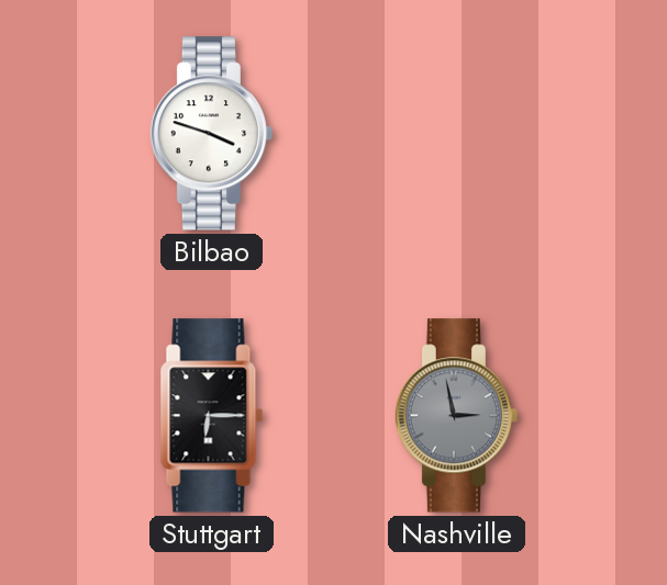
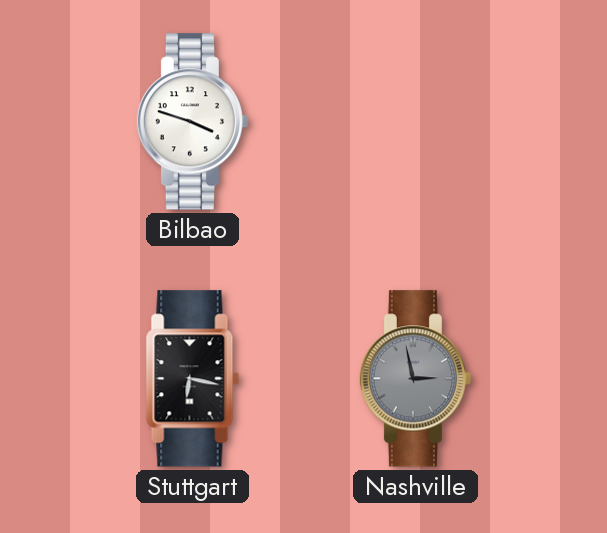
Stuttgart: 6:15 -> 6:17
